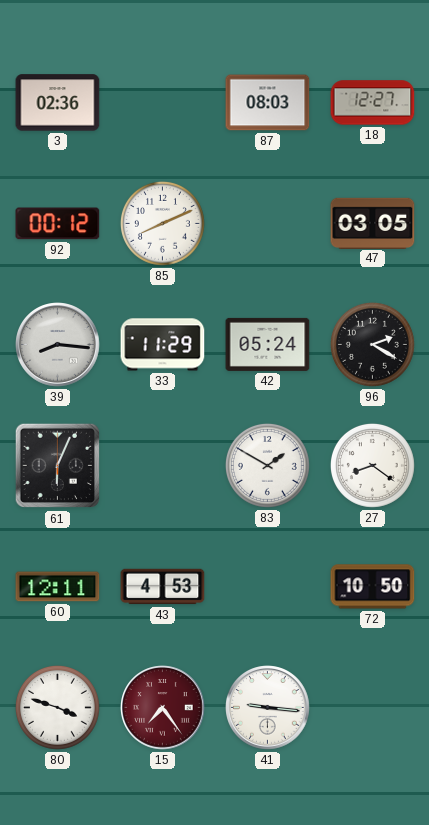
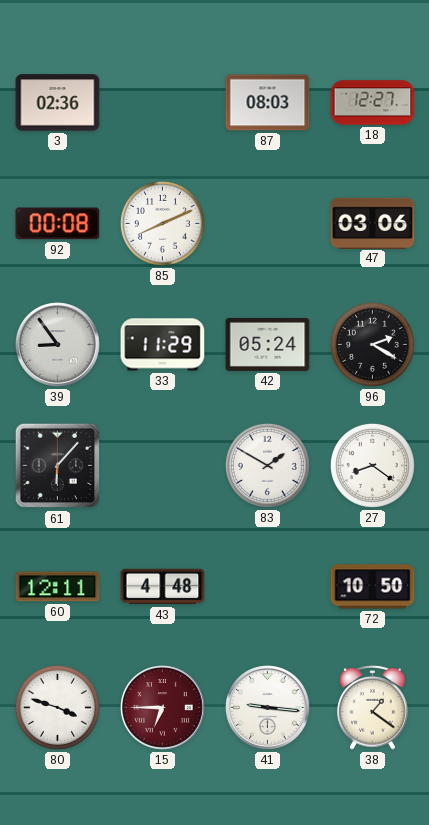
92: 00:12 -> 00:08
47: 03:05 -> 03:06
39: 8:16 -> 8:54
61: 6:04 -> 6:07
43: 4:53 -> 4:48
15: 7:24 -> 6:45
38: none -> 1:21
